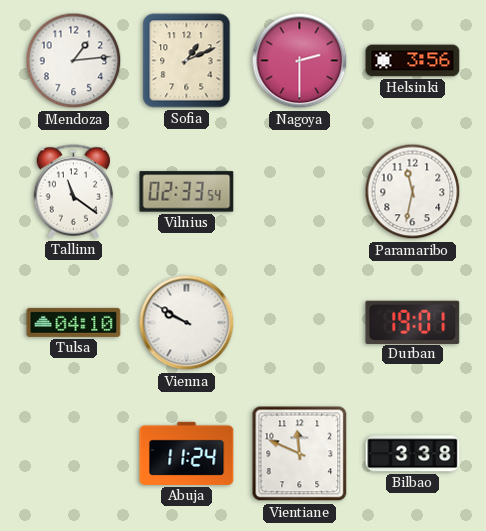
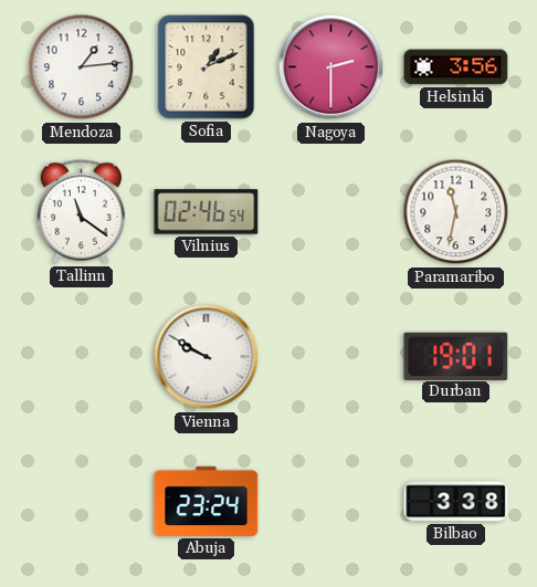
Vilnius: 02:33 -> 02:46
Tulsa: 04:10 -> none
Abuja: 11:24 -> 23:24
Vientiane: 11:49 -> none
